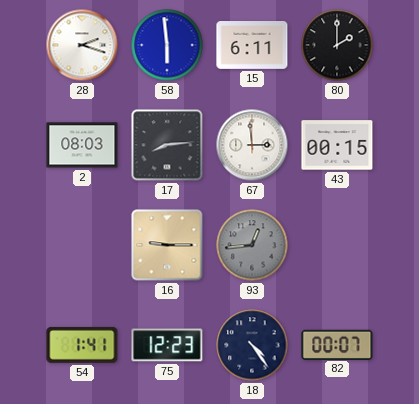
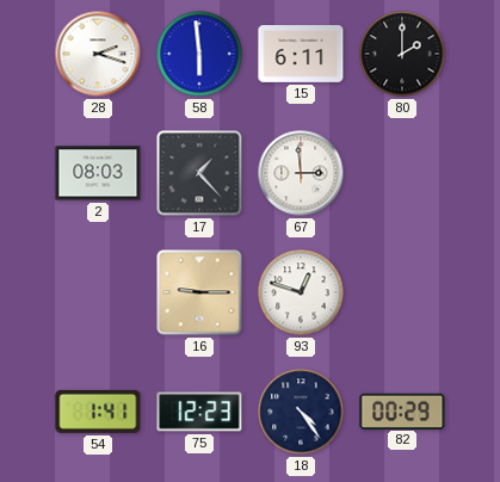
17: 8:14 -> 1:23
43: 00:15 -> none
93: 12:44 -> 12:48
93 dial: grey -> white
82: 00:07 -> 00:29
